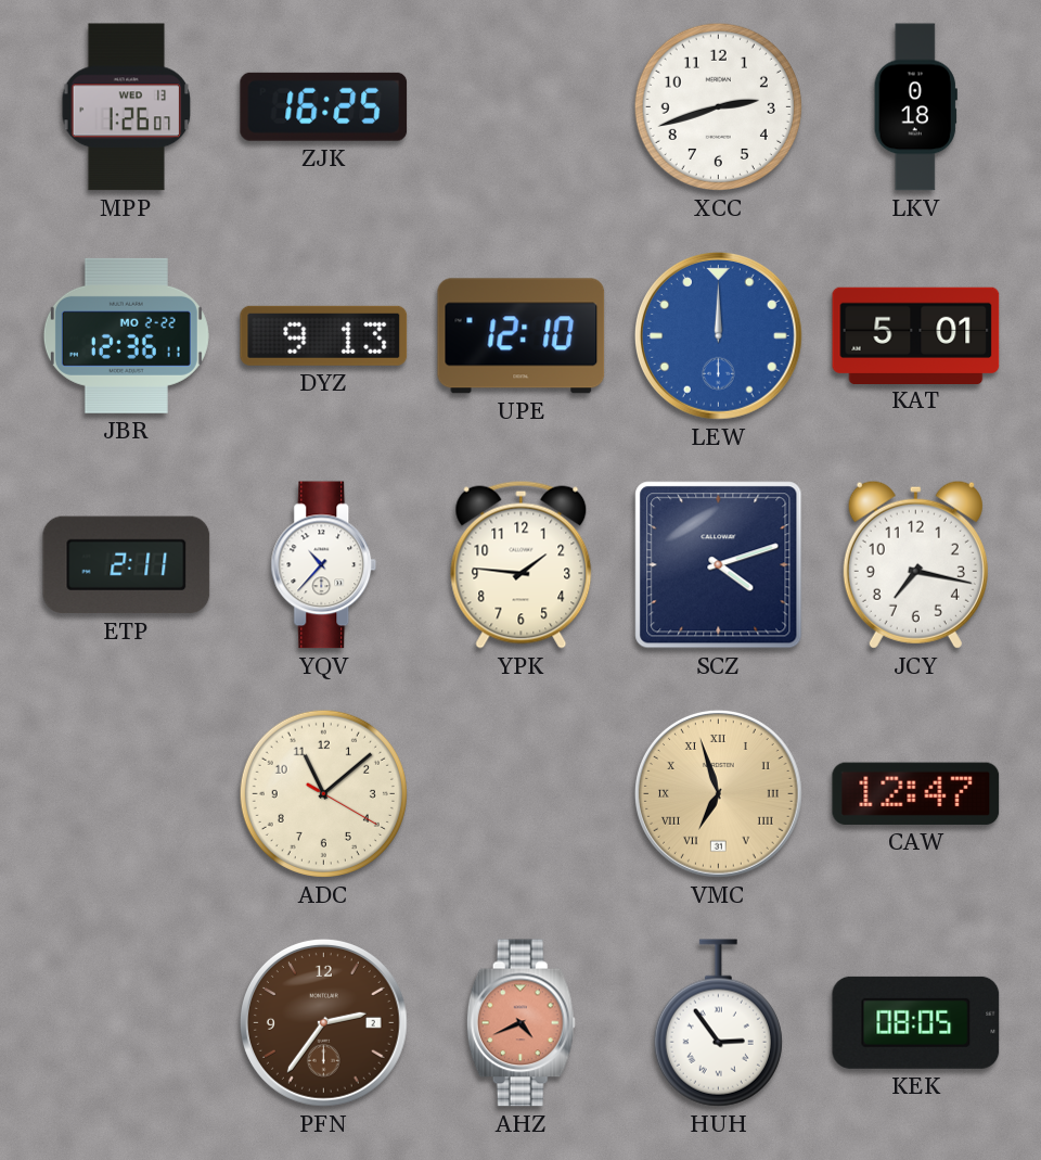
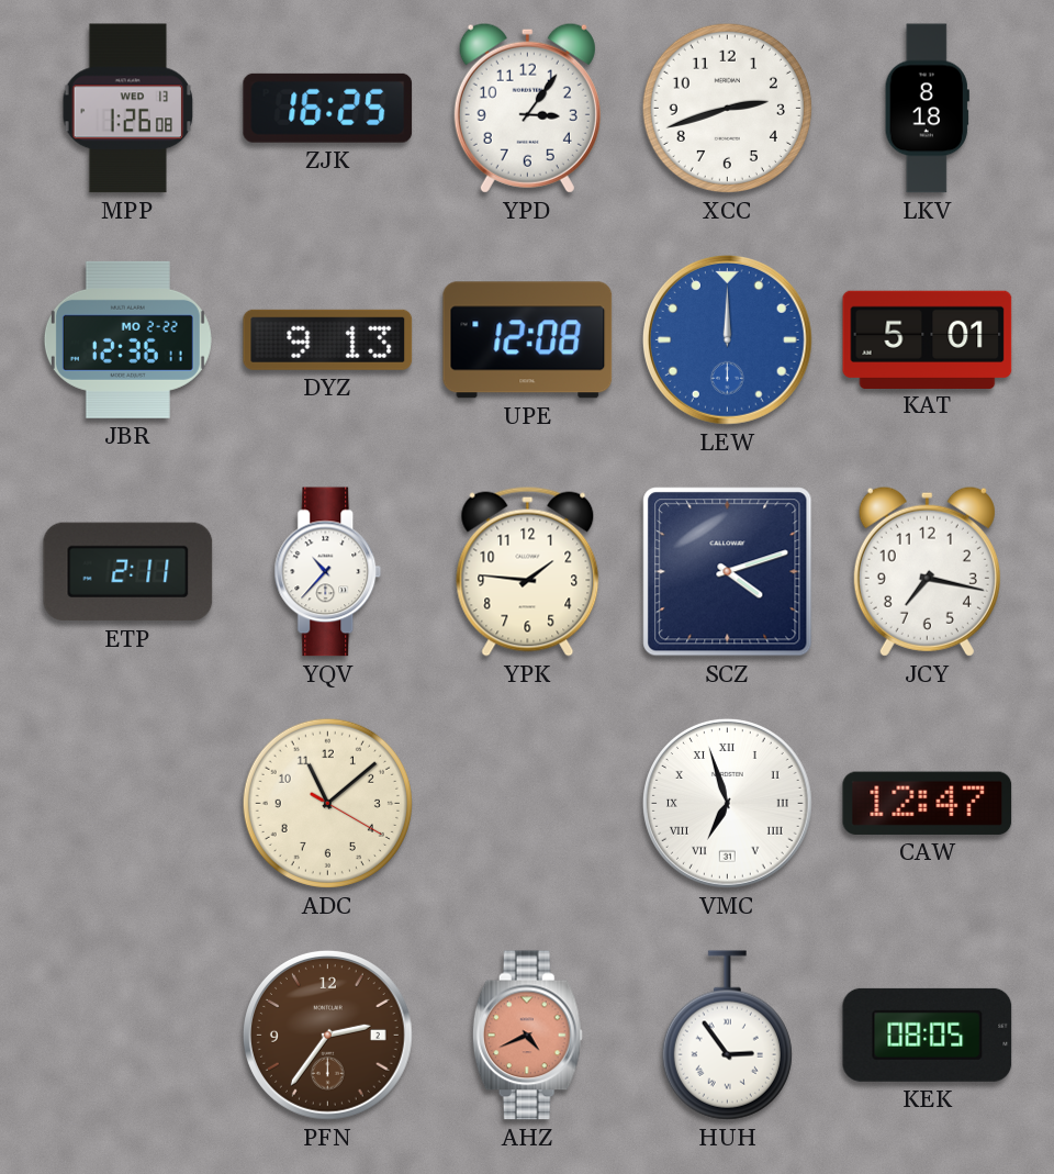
MPP: 1:26:07 -> 1:26:08
YPD: none -> 3:06
LKV: 0:18 -> 8:18
UPE: 12:10 -> 12:08
VMC dial: champagne -> white
